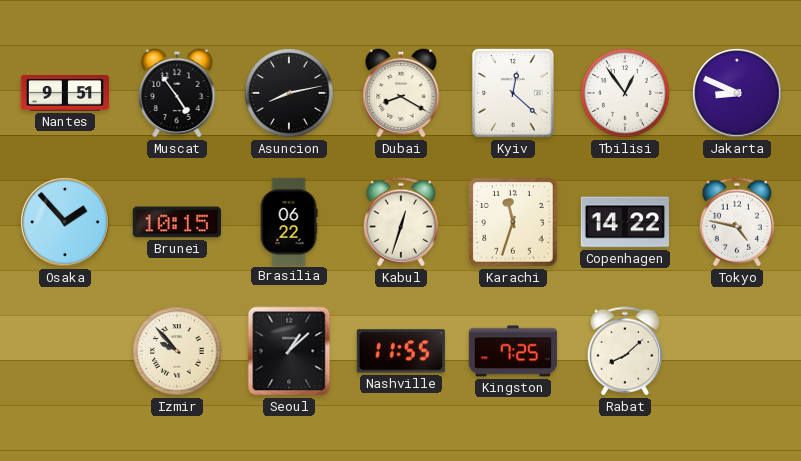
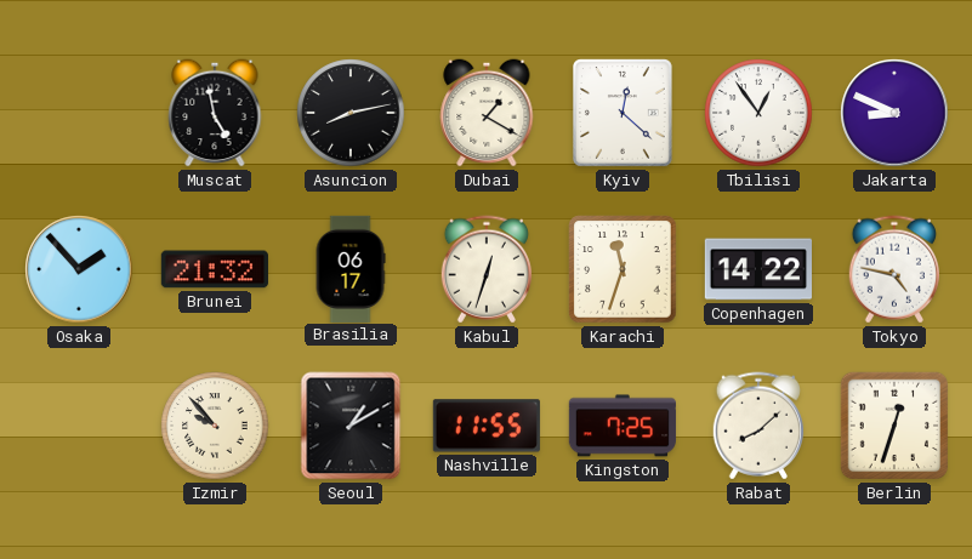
Nantes: 9:51 -> none
Muscat: 4:54 -> 4:58
Dubai: 8:20 -> 1:20
Brunei: 10:15 -> 21:32
Brasilia: 06:22 -> 06:17
Seoul: 1:08 -> 1:10
Berlin: none -> 12:33
